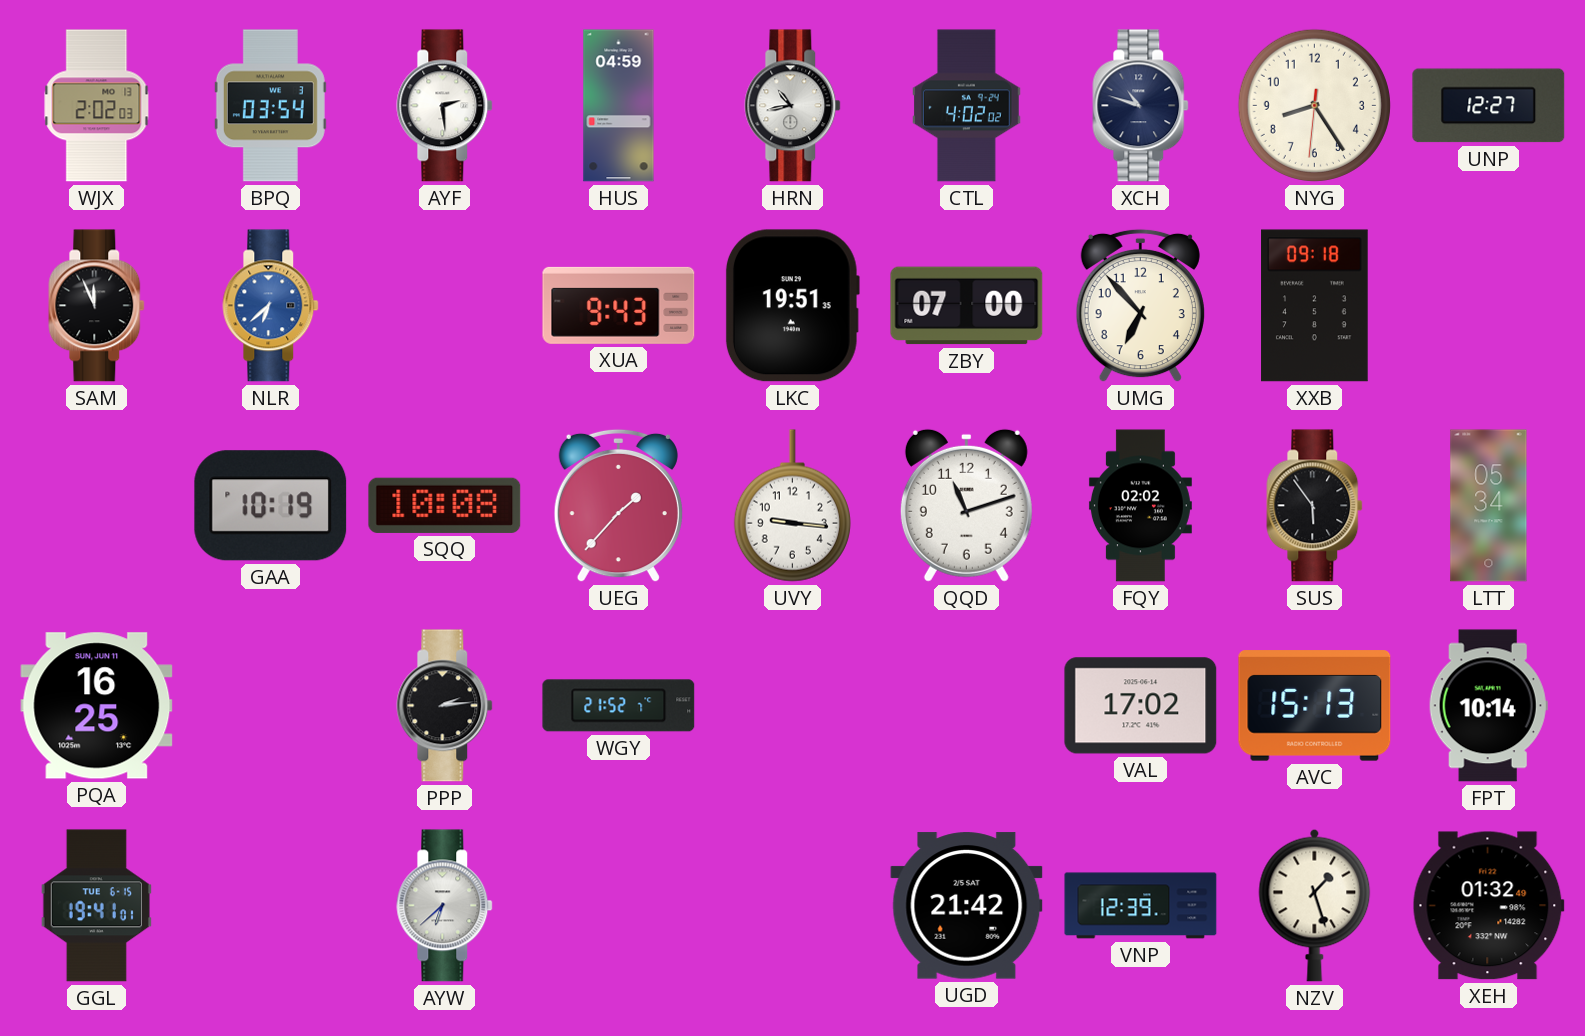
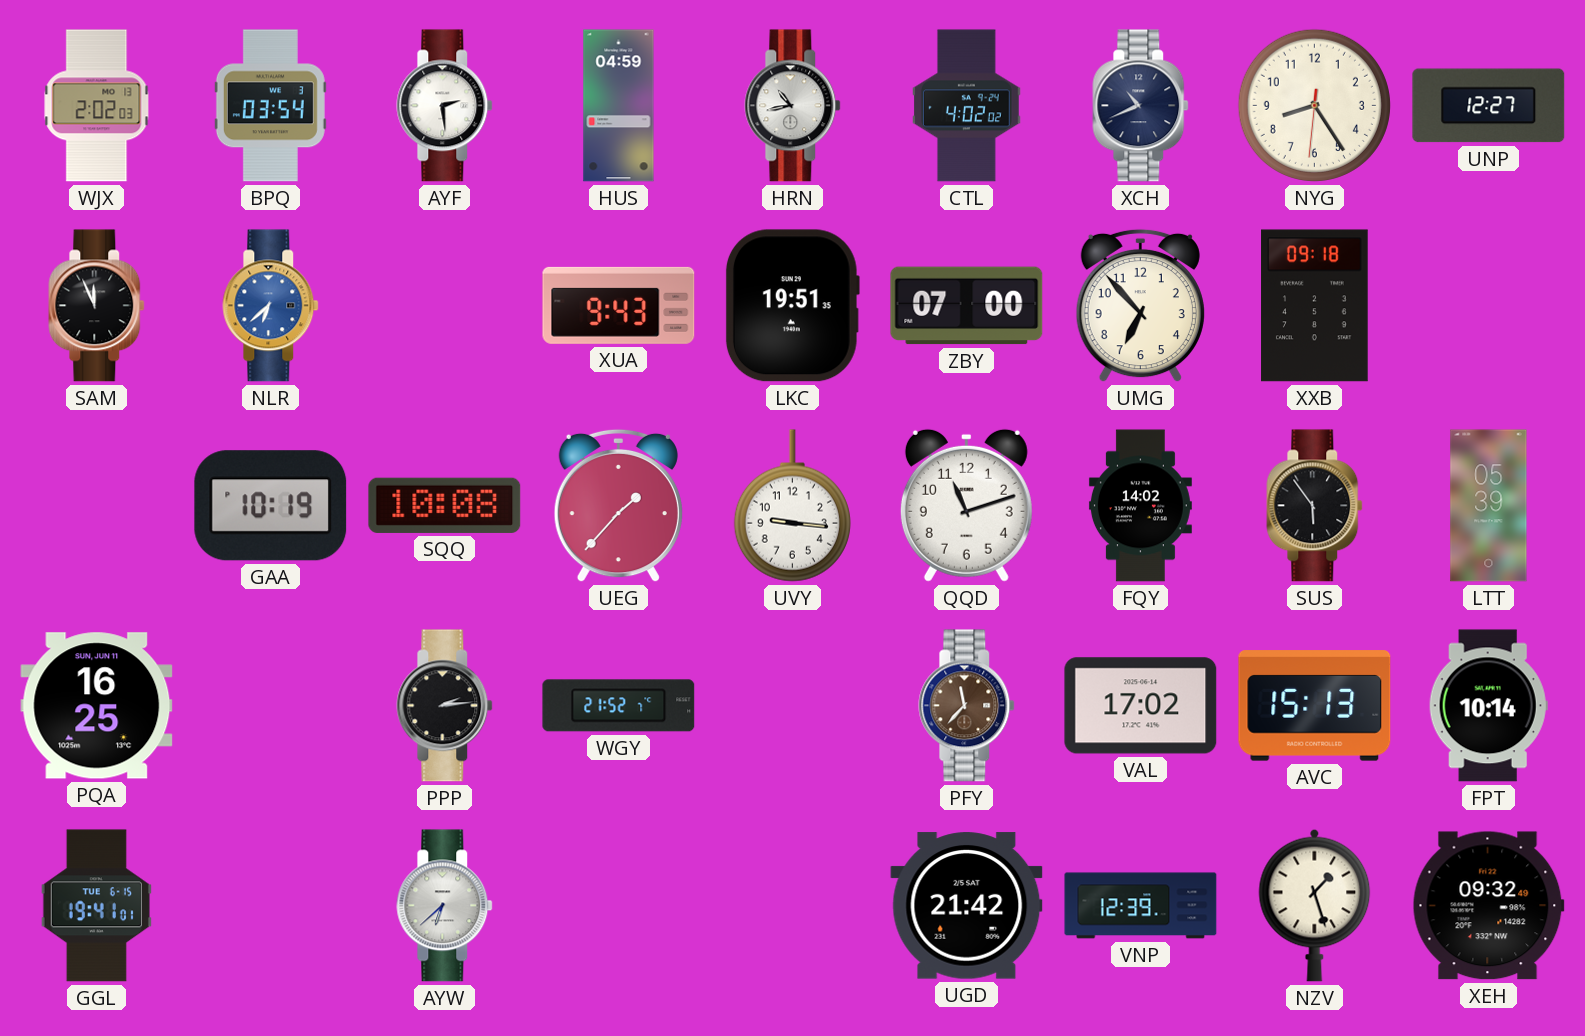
XCH: 10:48 -> 10:41
FQY: 02:02 -> 14:02
LTT: 05:34 -> 05:39
PFY: none -> 11:37
XEH: 01:32 -> 09:32
